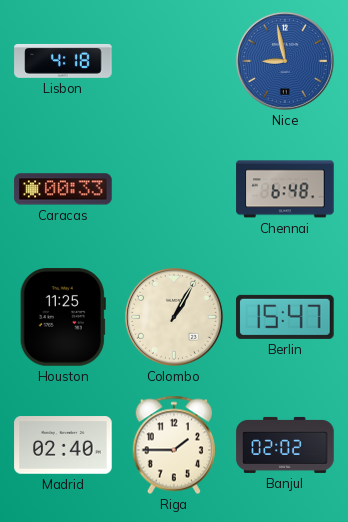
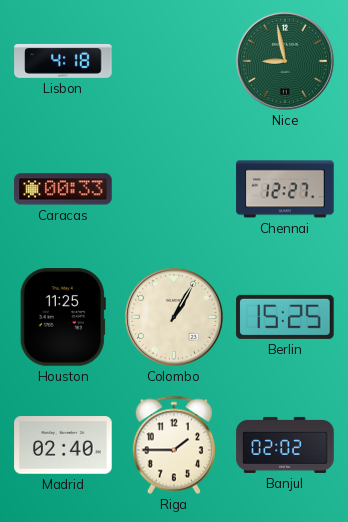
Nice dial: blue -> green
Chennai: 6:48 -> 12:27
Berlin: 15:47 -> 15:25
